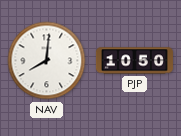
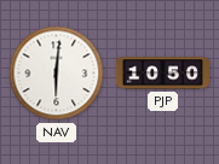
NAV: 8:01 -> 6:01
